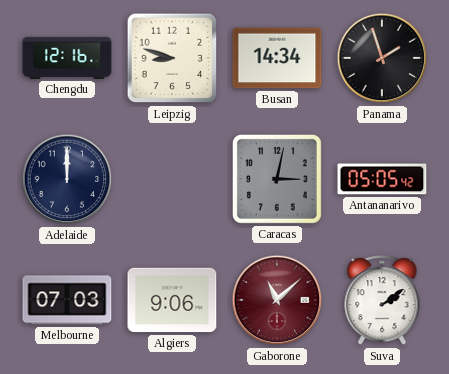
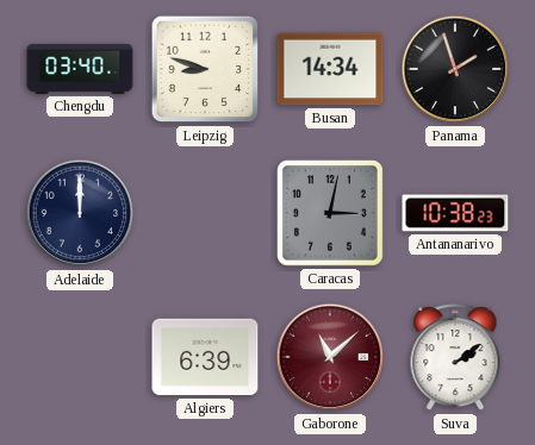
Chengdu: 12:16 -> 03:40
Antananarivo: 05:05 -> 10:38
Melbourne: 07:03 -> none
Algiers: 9:06 -> 6:39
